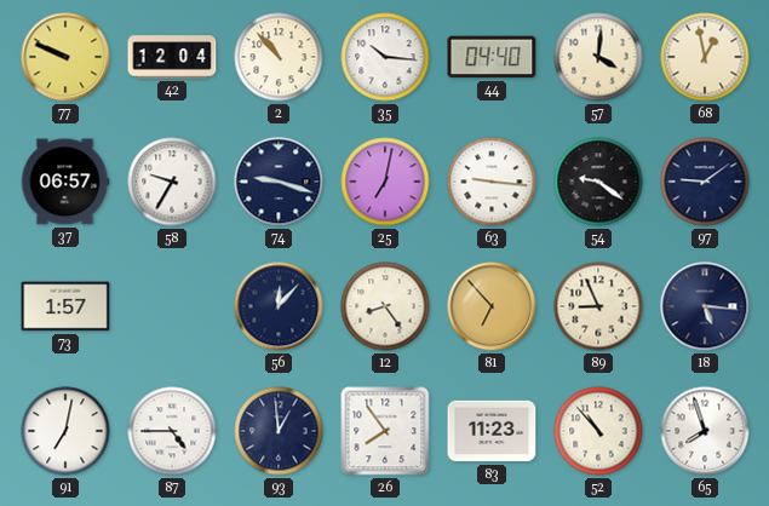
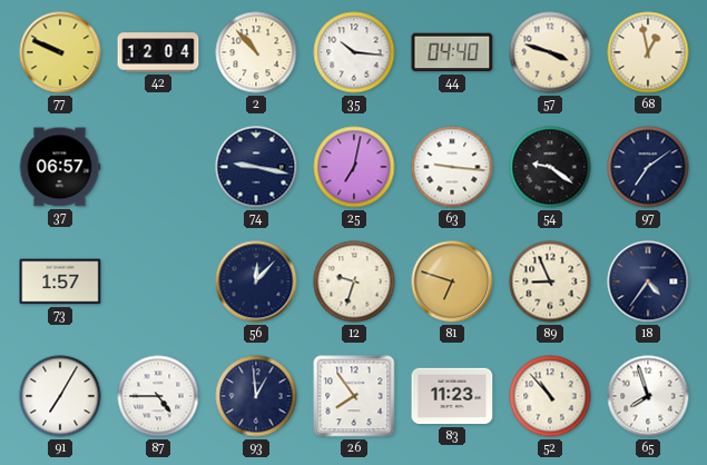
57: 4:01 -> 3:48
58: 9:35 -> none
74: 9:18 -> 9:17
97: 9:09 -> 7:09
12: 8:24 -> 9:33
81: 6:53 -> 6:48
18: 5:16 -> 4:36
91: 7:02 -> 7:05
